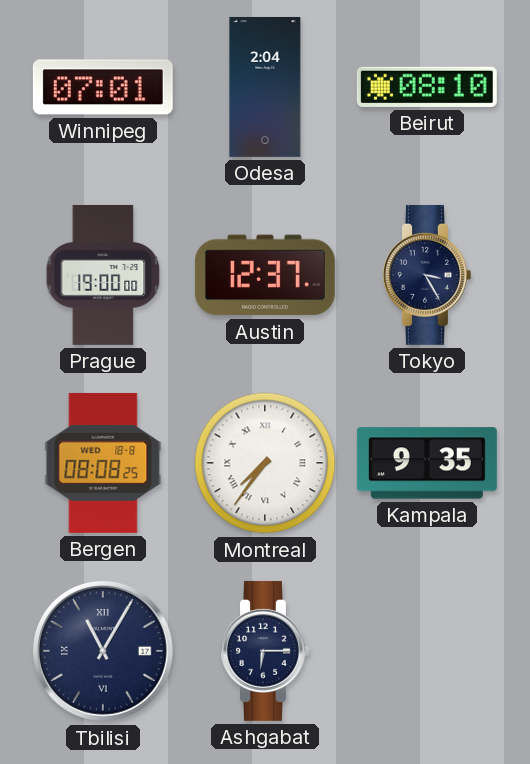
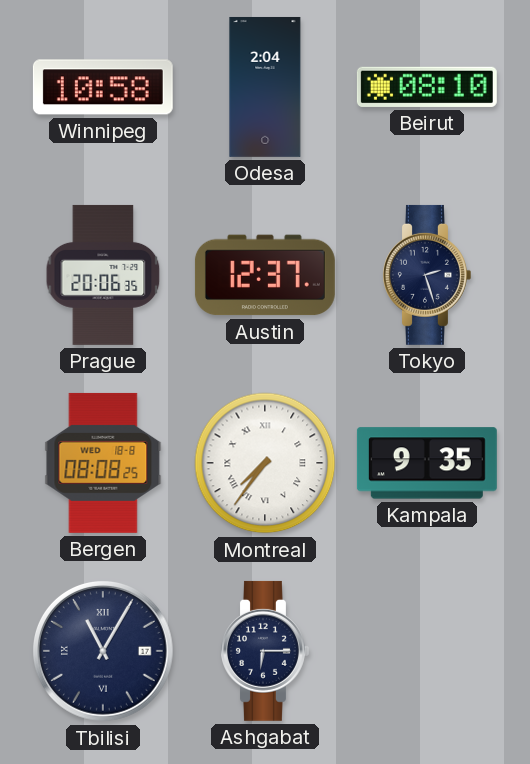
Winnipeg: 07:01 -> 10:58
Prague: 19:00 -> 20:06
Tokyo: 3:25 -> 2:27
